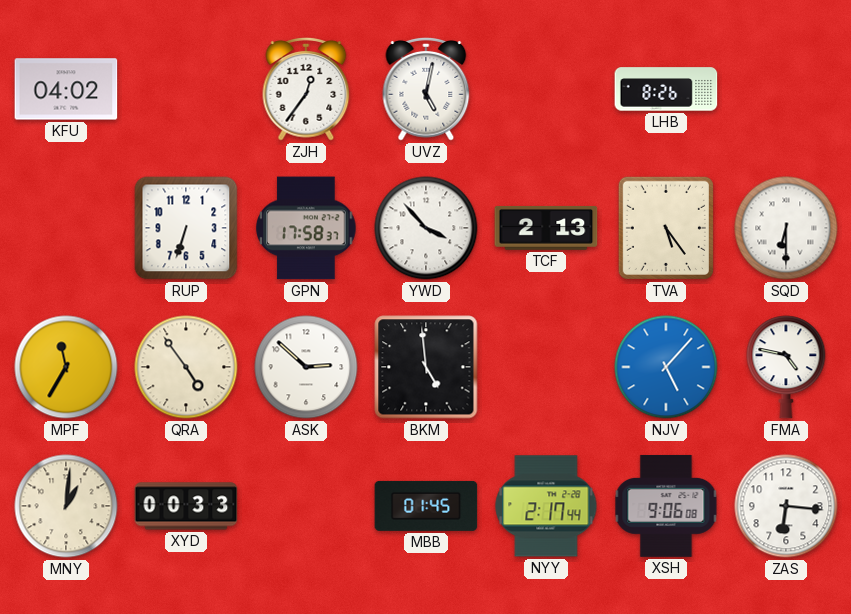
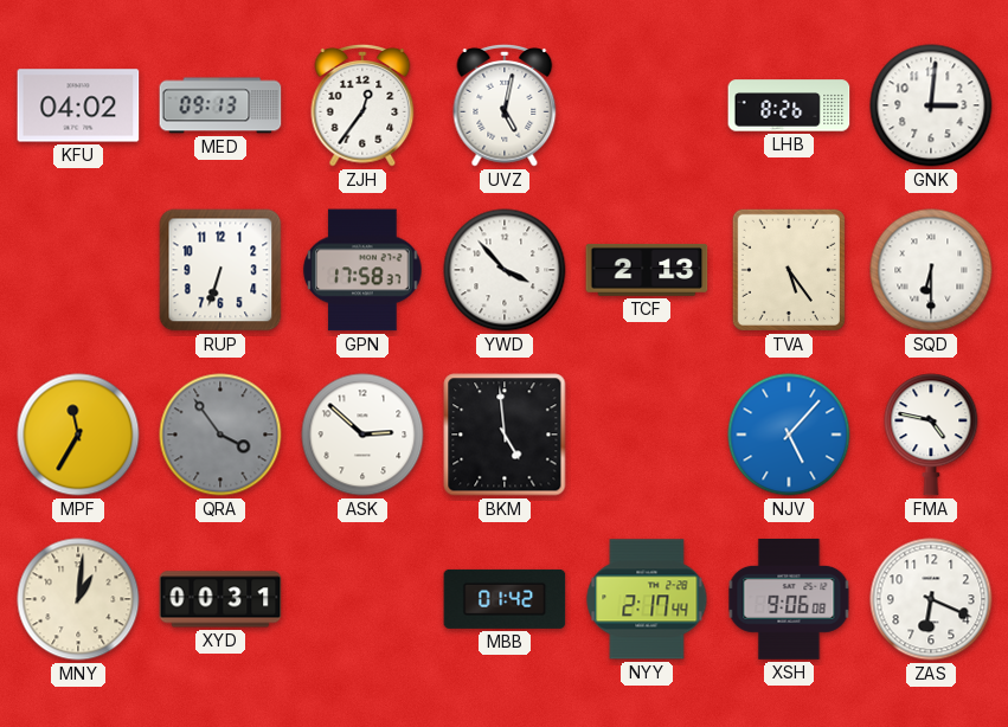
MED: none -> 09:13
GNK: none -> 3:01
QRA: 4:54 -> 3:54
QRA dial: cream -> grey
XYD: 00:33 -> 00:31
MBB: 01:45 -> 01:42
ZAS: 6:16 -> 6:19
